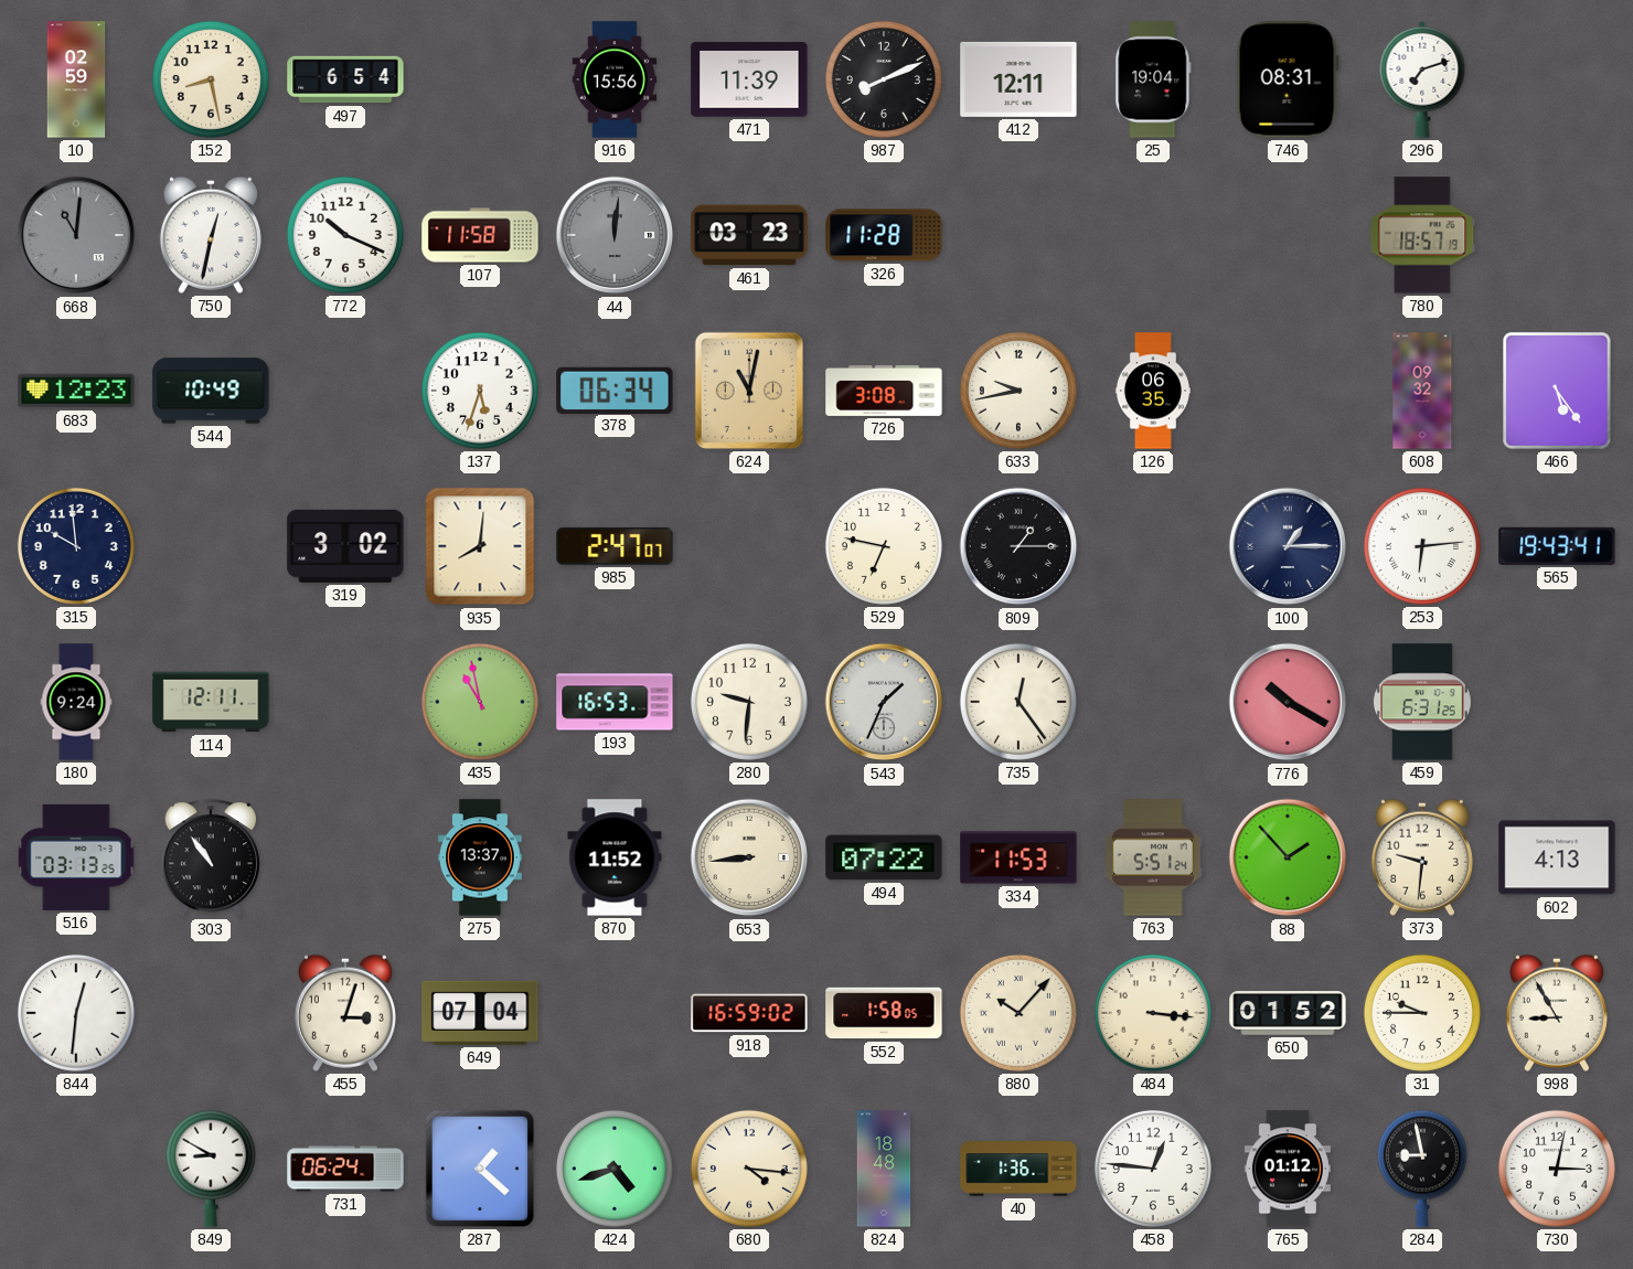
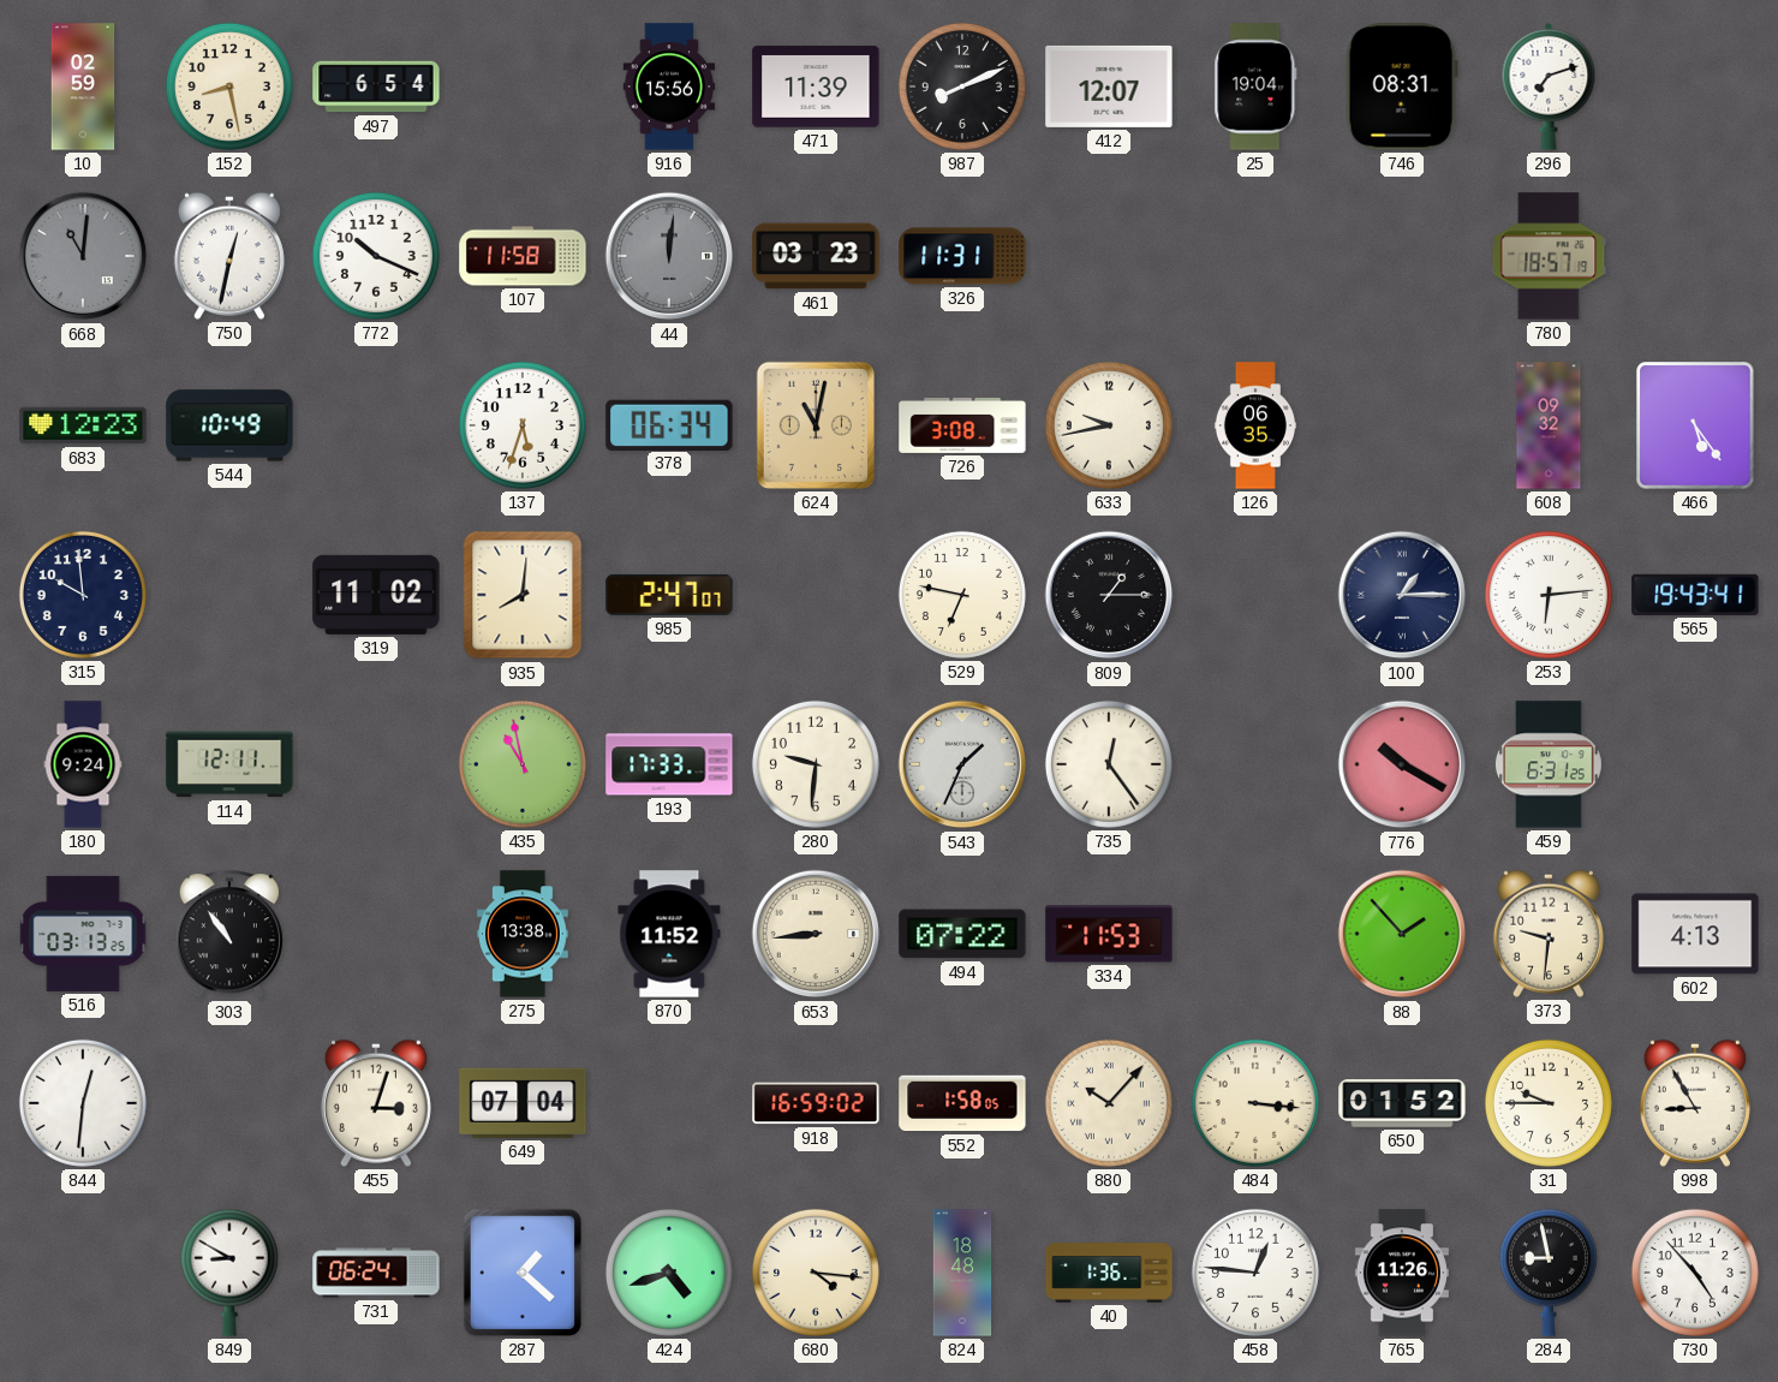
412: 12:11 -> 12:07
326: 11:28 -> 11:31
319: 3:02 -> 11:02
193: 16:53 -> 17:33
275: 13:37 -> 13:38
763: 5:51 -> none
765: 01:12 -> 11:26
730: 3:02 -> 4:53
